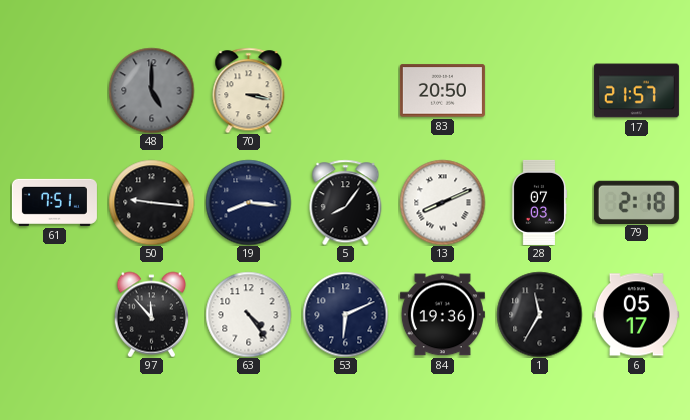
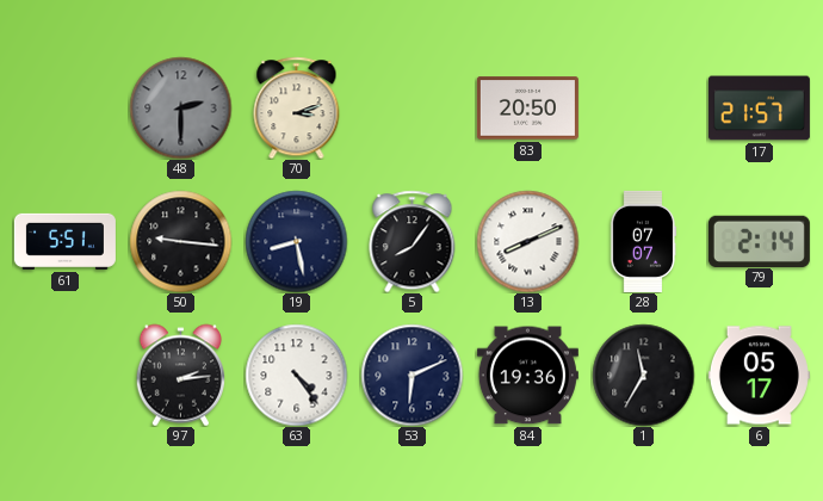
48: 5:00 -> 2:30
70: 3:17 -> 3:12
61: 7:51 -> 5:51
19: 8:16 -> 8:28
28: 07:03 -> 07:07
79: 2:18 -> 2:14
97: 11:53 -> 2:14
